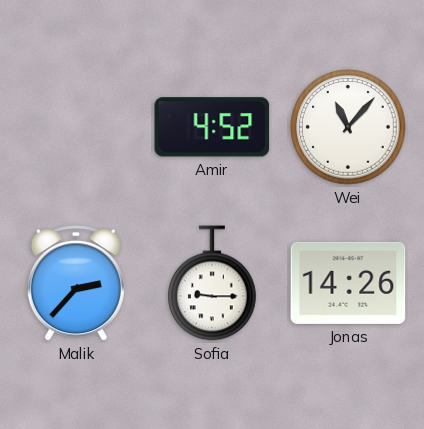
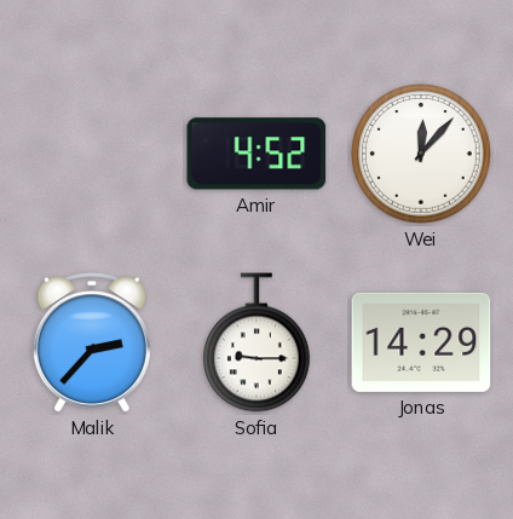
Wei: 11:07 -> 12:07
Jonas: 14:26 -> 14:29
